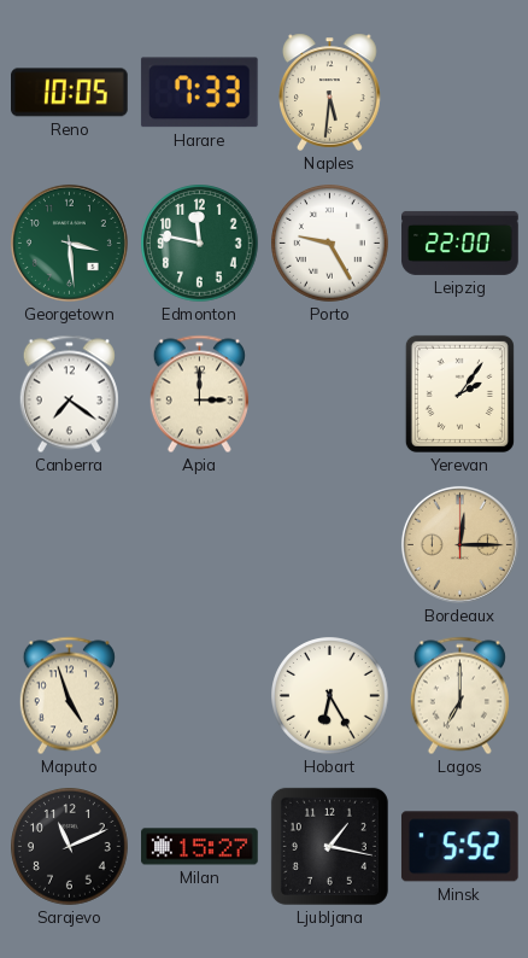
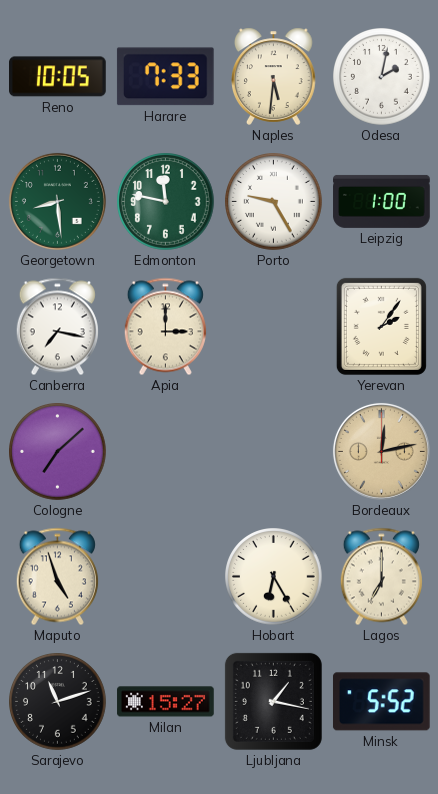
Odesa: none -> 2:02
Georgetown: 3:29 -> 8:29
Leipzig: 22:00 -> 1:00
Canberra: 7:21 -> 7:17
Cologne: none -> 7:08
Bordeaux: 12:15 -> 12:13
Sarajevo: 11:11 -> 11:12
